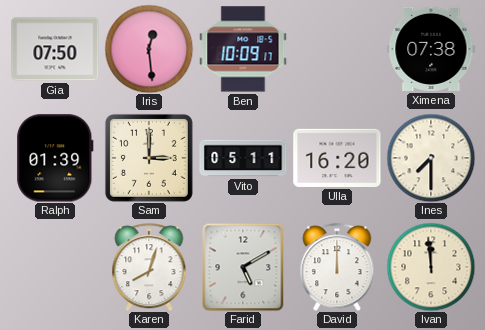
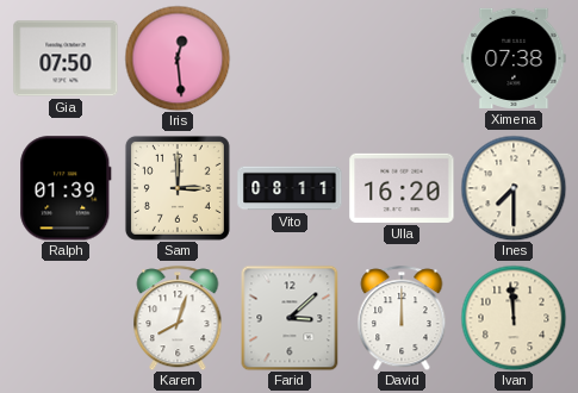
Ben: 10:09 -> none
Vito: 05:11 -> 08:11
Farid: 5:10 -> 3:08
